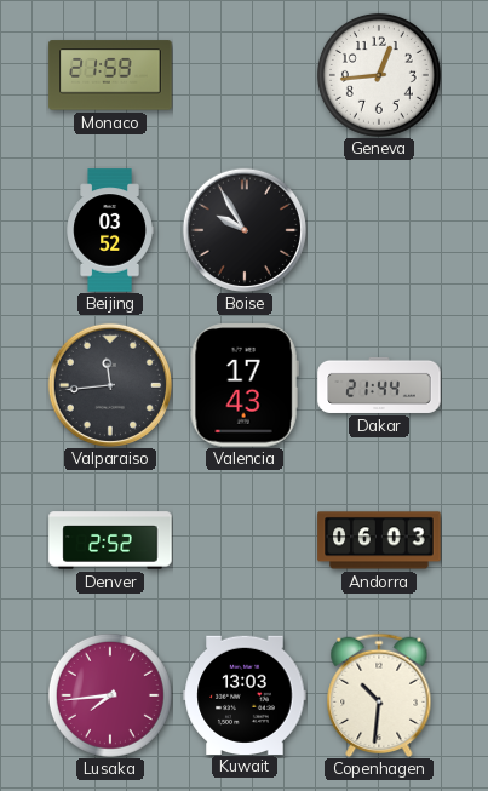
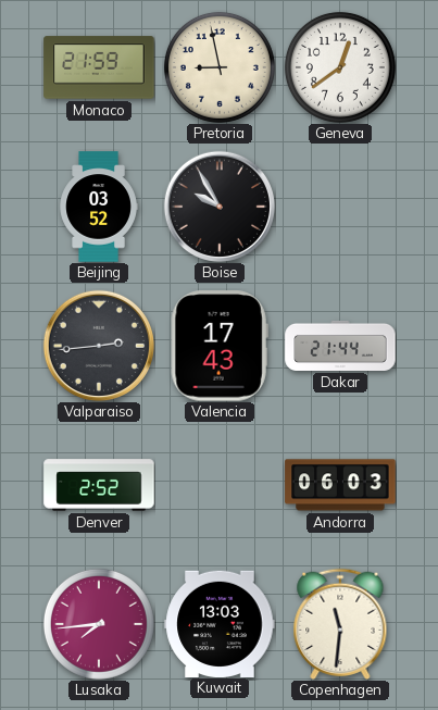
Pretoria: none -> 8:58
Geneva: 12:44 -> 12:39
Valparaiso: 11:44 -> 2:44
Copenhagen: 10:31 -> 11:31
